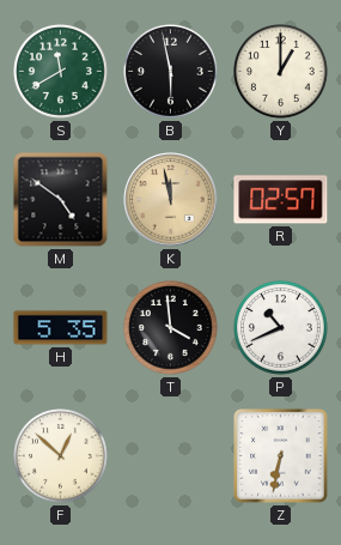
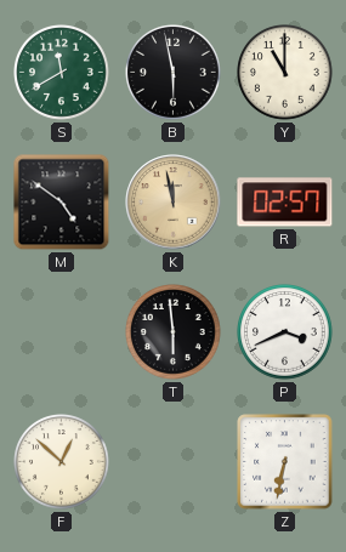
Y: 1:00 -> 11:00
H: 5:35 -> none
T: 3:59 -> 5:59
P: 10:41 -> 3:41
